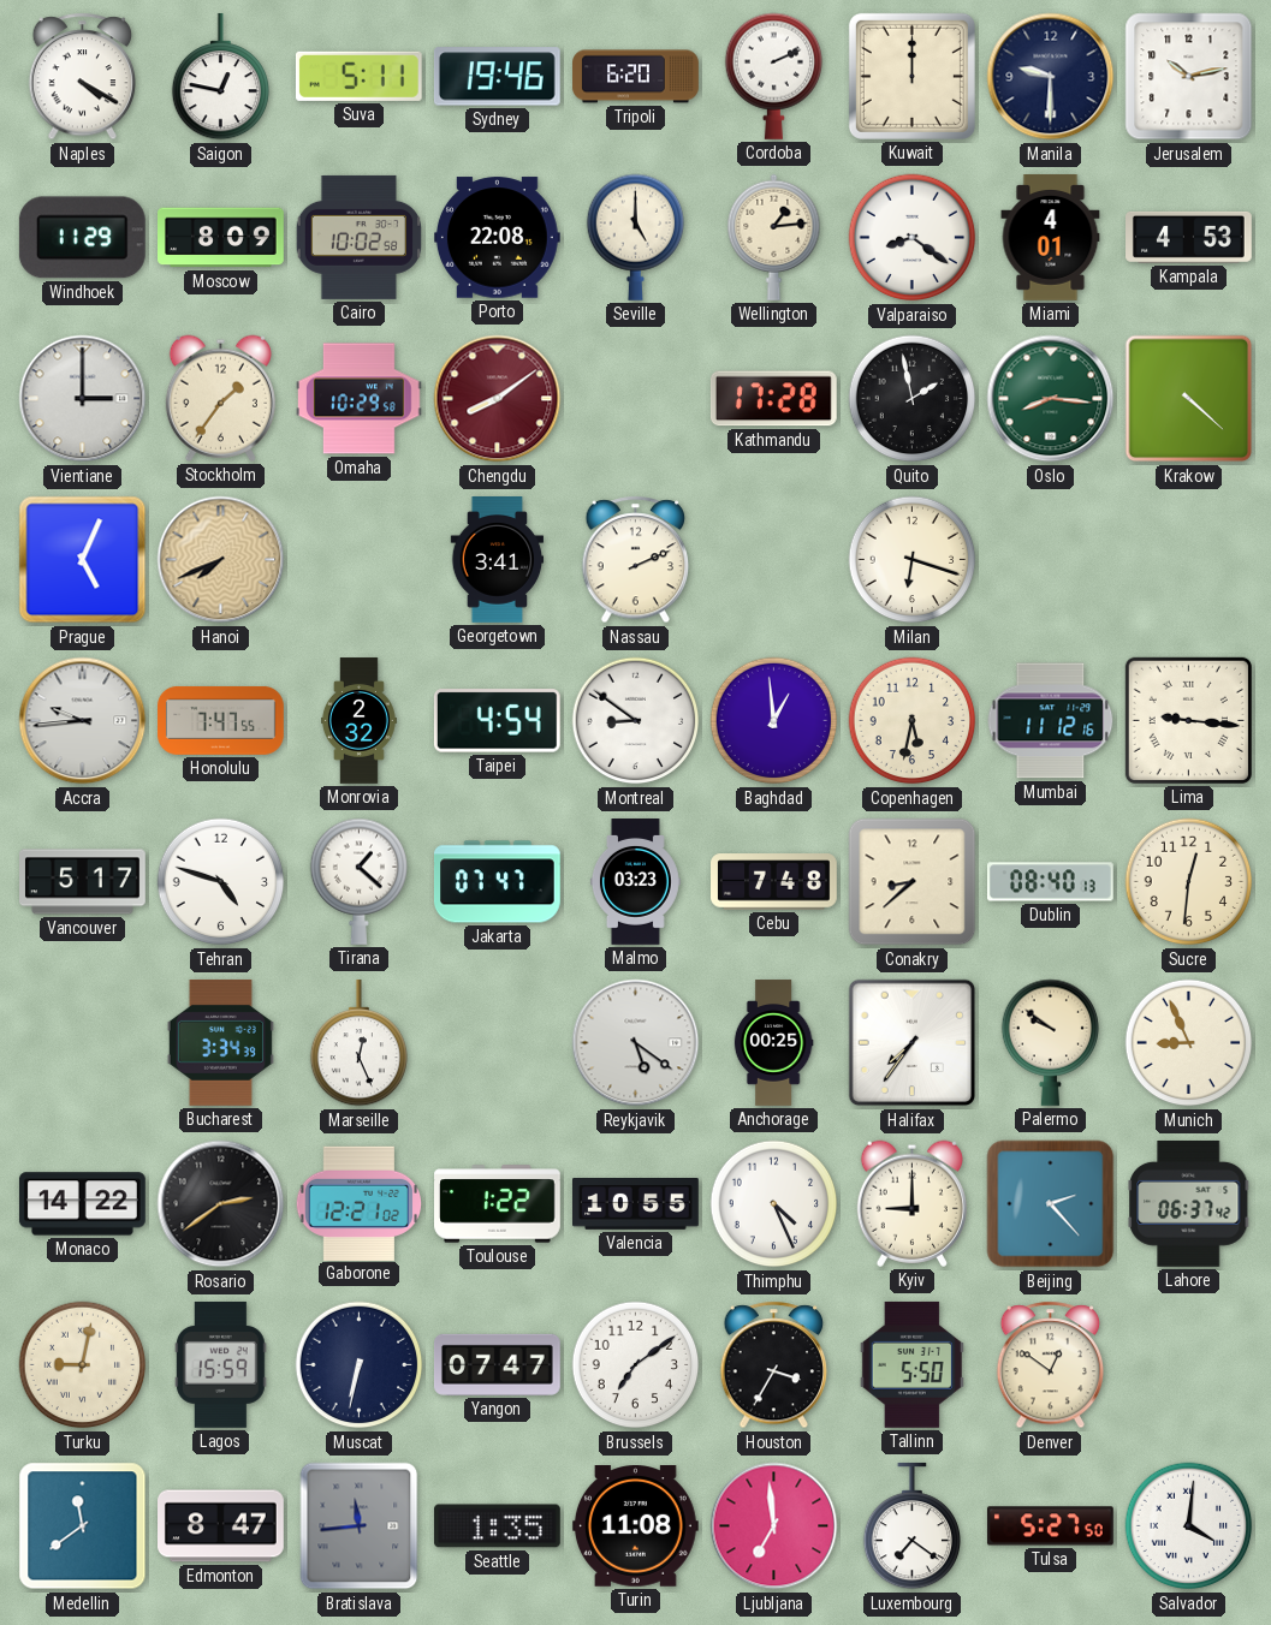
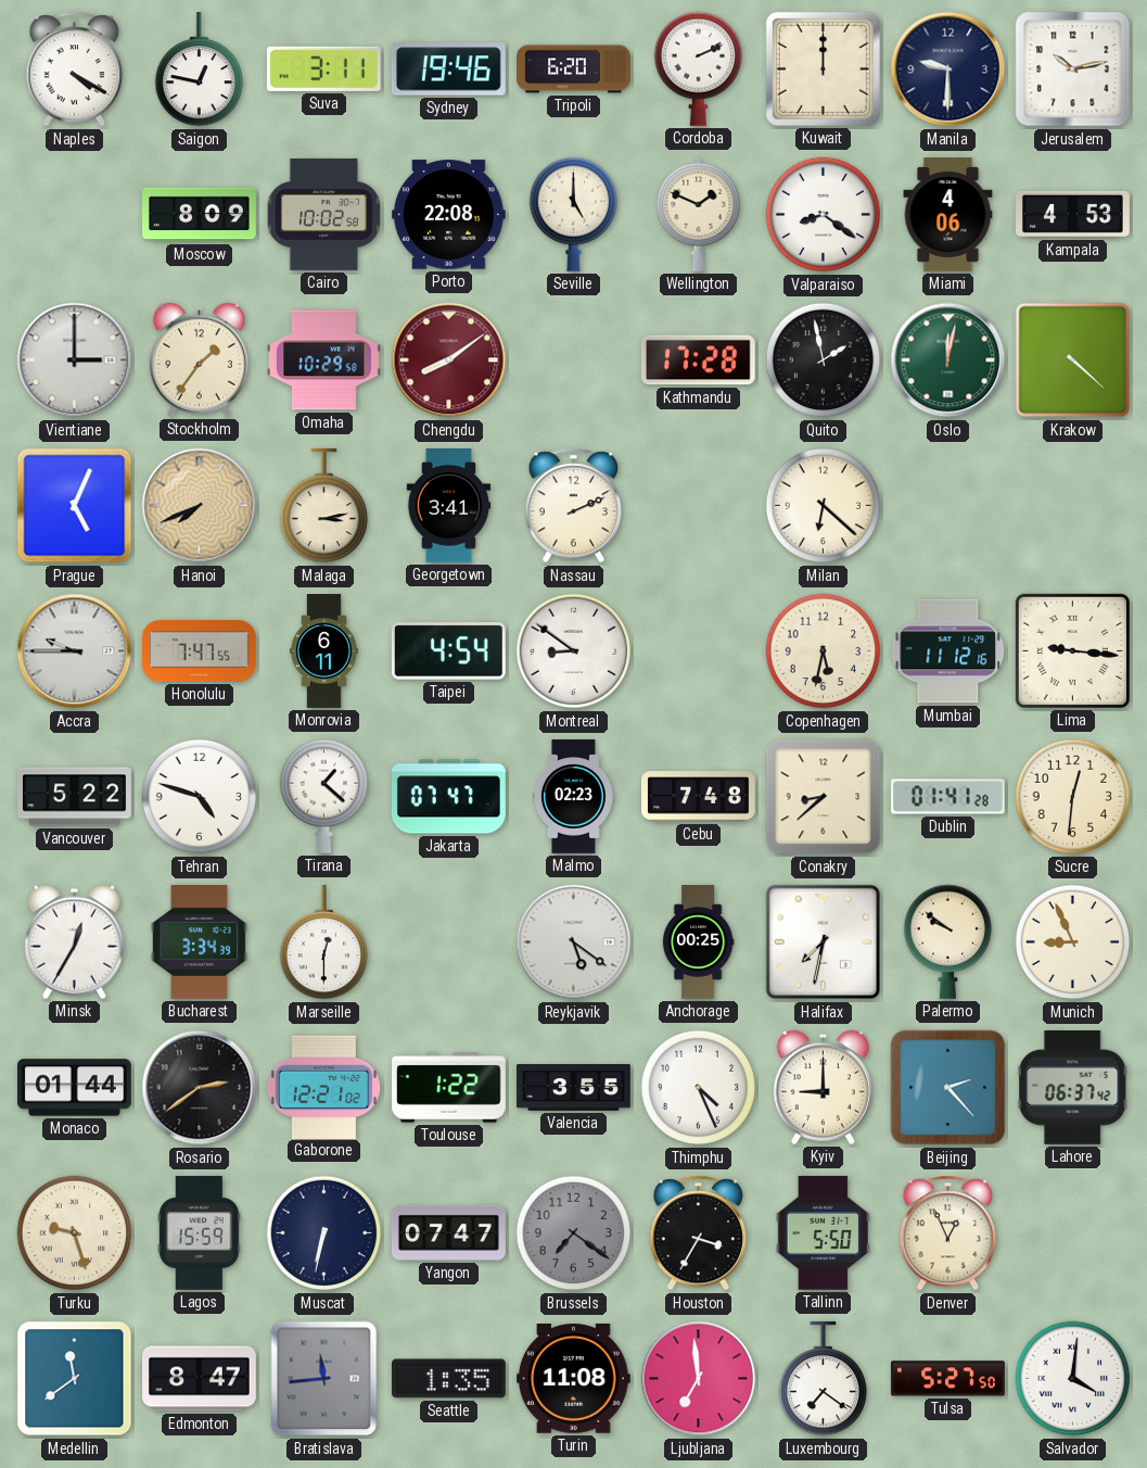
Suva: 5:11 -> 3:11
Windhoek: 11:29 -> none
Wellington: 1:14 -> 1:49
Miami: 4:01 -> 4:06
Oslo: 8:16 -> 12:02
Malaga: none -> 3:13
Milan: 6:18 -> 6:22
Accra: 9:44 -> 9:45
Monrovia: 2:32 -> 6:11
Baghdad: 12:59 -> none
Vancouver: 5:17 -> 5:22
Malmo: 03:23 -> 02:23
Dublin: 08:40 -> 01:41
Minsk: none -> 12:35
Marseille: 12:26 -> 12:30
Halifax: 7:36 -> 7:32
Monaco: 14:22 -> 01:44
Valencia: 10:55 -> 3:55
Turku: 9:02 -> 9:27
Brussels: 7:09 -> 7:21
Brussels dial: white -> grey
Denver: 12:51 -> 12:56
